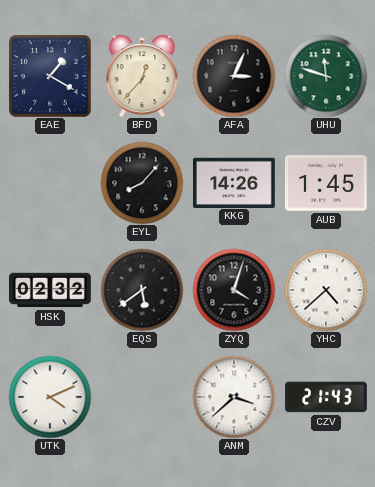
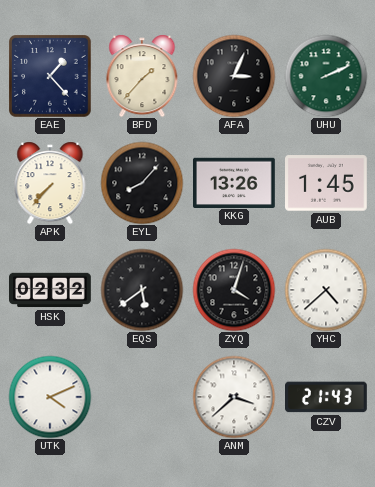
EAE: 1:20 -> 1:23
BFD: 12:37 -> 1:37
UHU: 11:48 -> 2:11
APK: none -> 7:37
KKG: 14:26 -> 13:26
